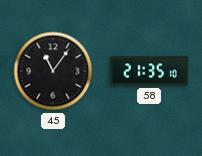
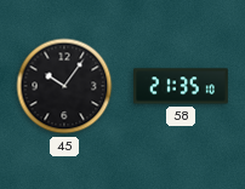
45: 11:06 -> 10:06
